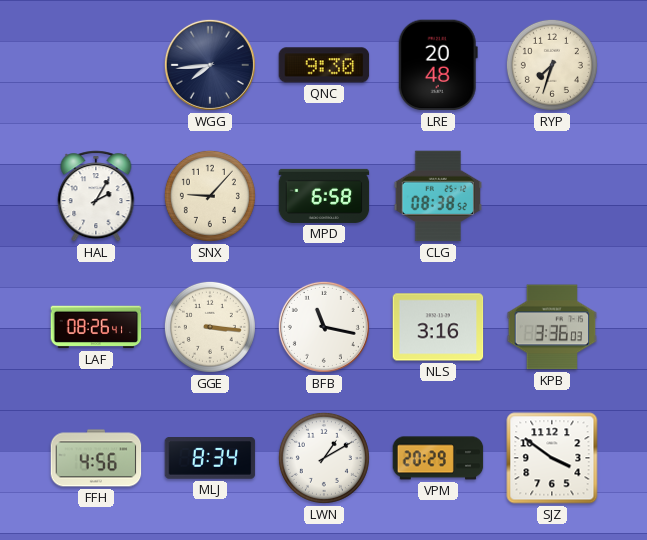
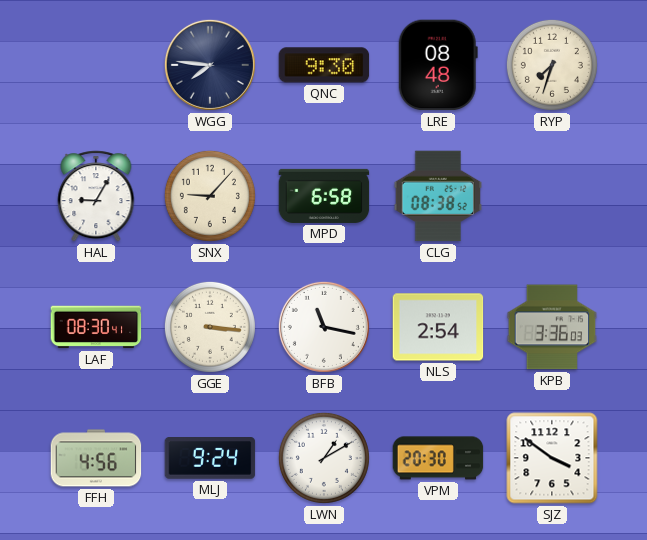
WGG: 7:44 -> 7:46
LRE: 20:48 -> 08:48
HAL: 2:05 -> 9:05
LAF: 08:26 -> 08:30
NLS: 3:16 -> 2:54
MLJ: 8:34 -> 9:24
VPM: 20:29 -> 20:30
